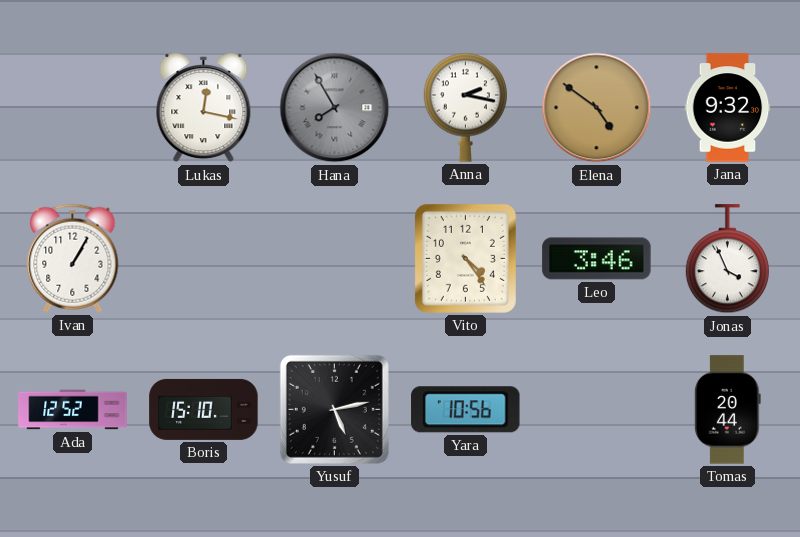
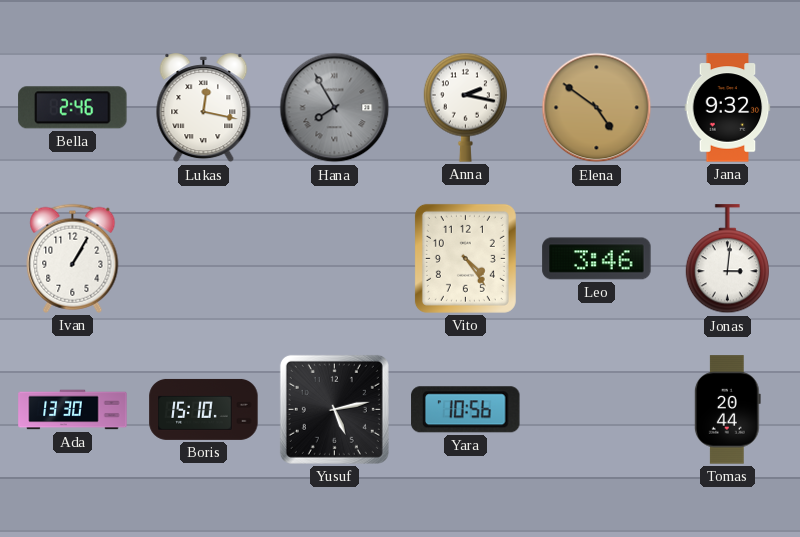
Bella: none -> 2:46
Jonas: 3:56 -> 3:01
Ada: 12:52 -> 13:30
